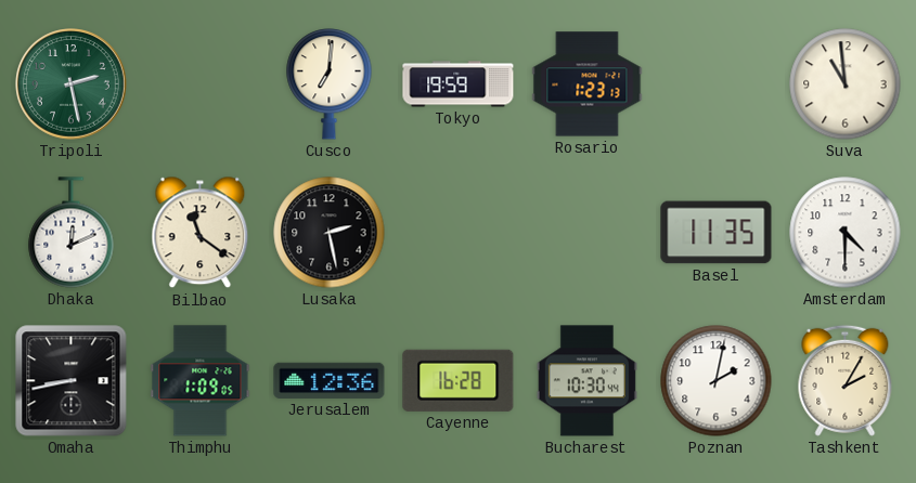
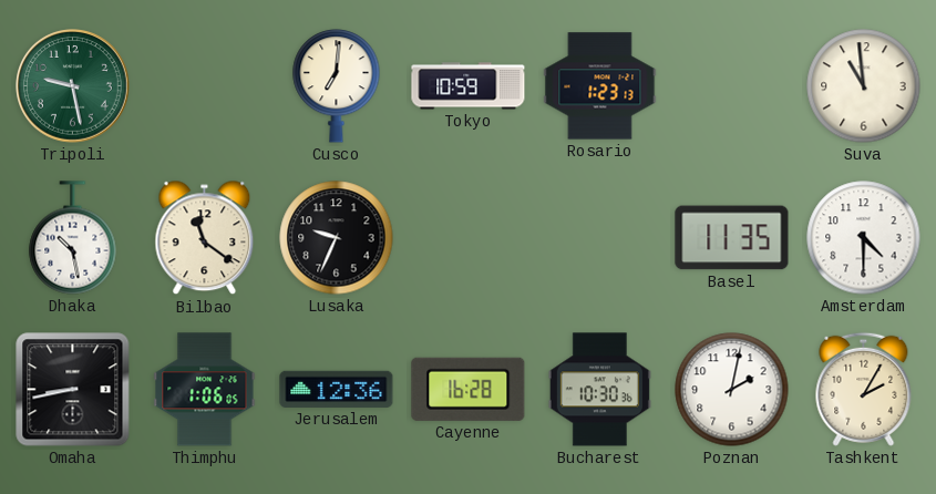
Tripoli: 2:28 -> 9:28
Tokyo: 19:59 -> 10:59
Dhaka: 12:11 -> 10:28
Lusaka: 2:28 -> 9:34
Thimphu: 1:09 -> 1:06
Bucharest: 10:30:44 -> 10:30:36
